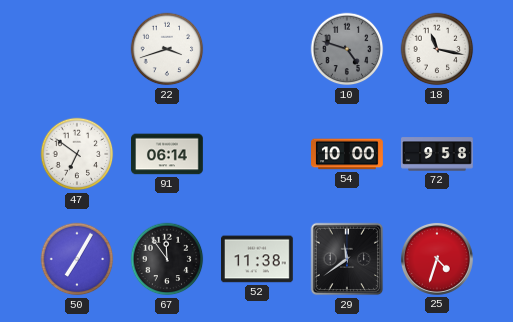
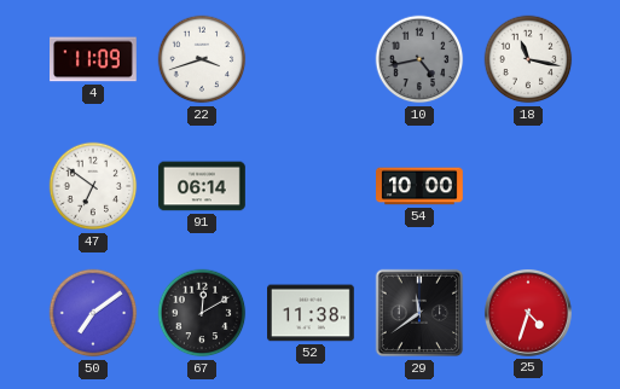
4: none -> 11:09
10: 4:48 -> 4:43
72: 9:58 -> none
50: 7:05 -> 7:09
67: 11:54 -> 12:10
